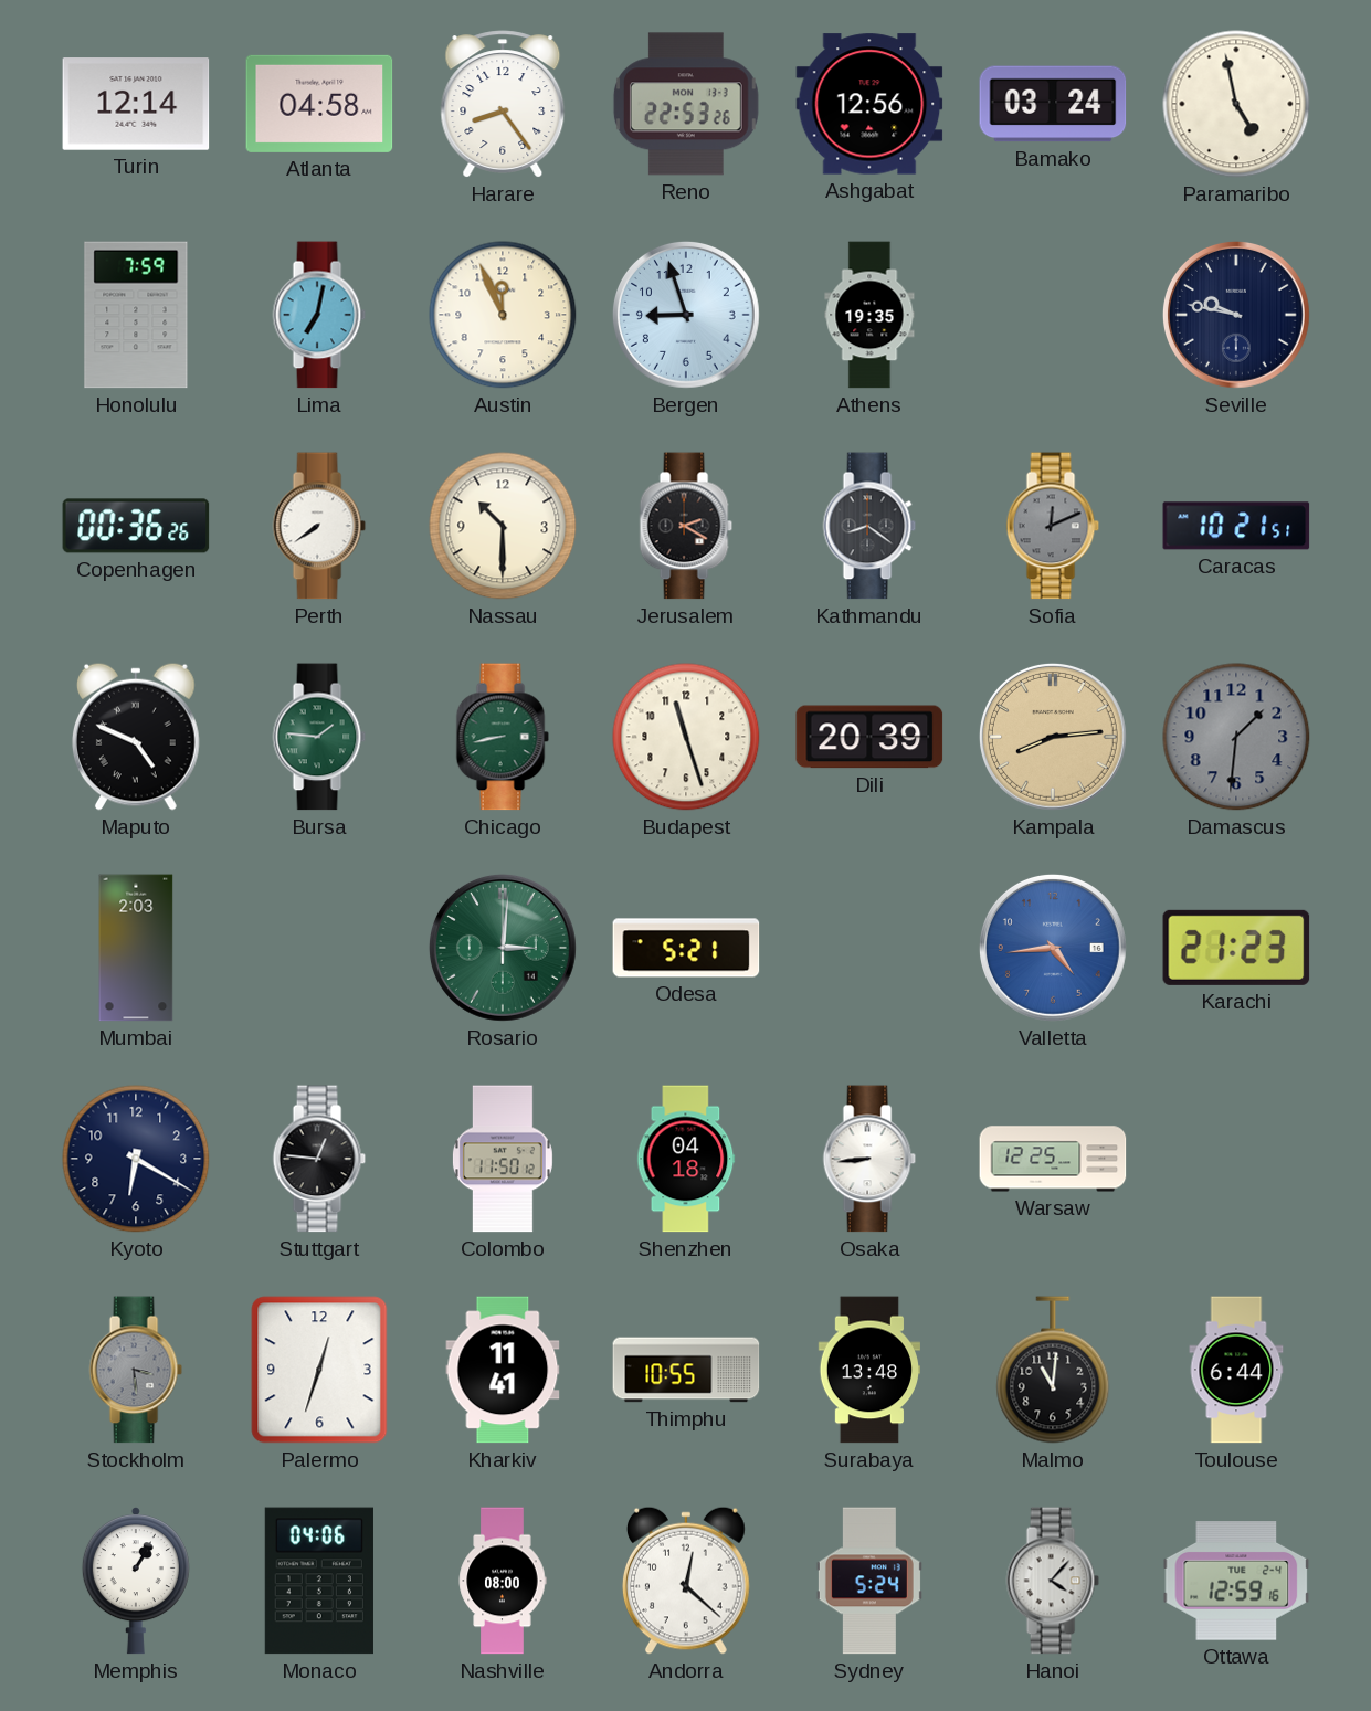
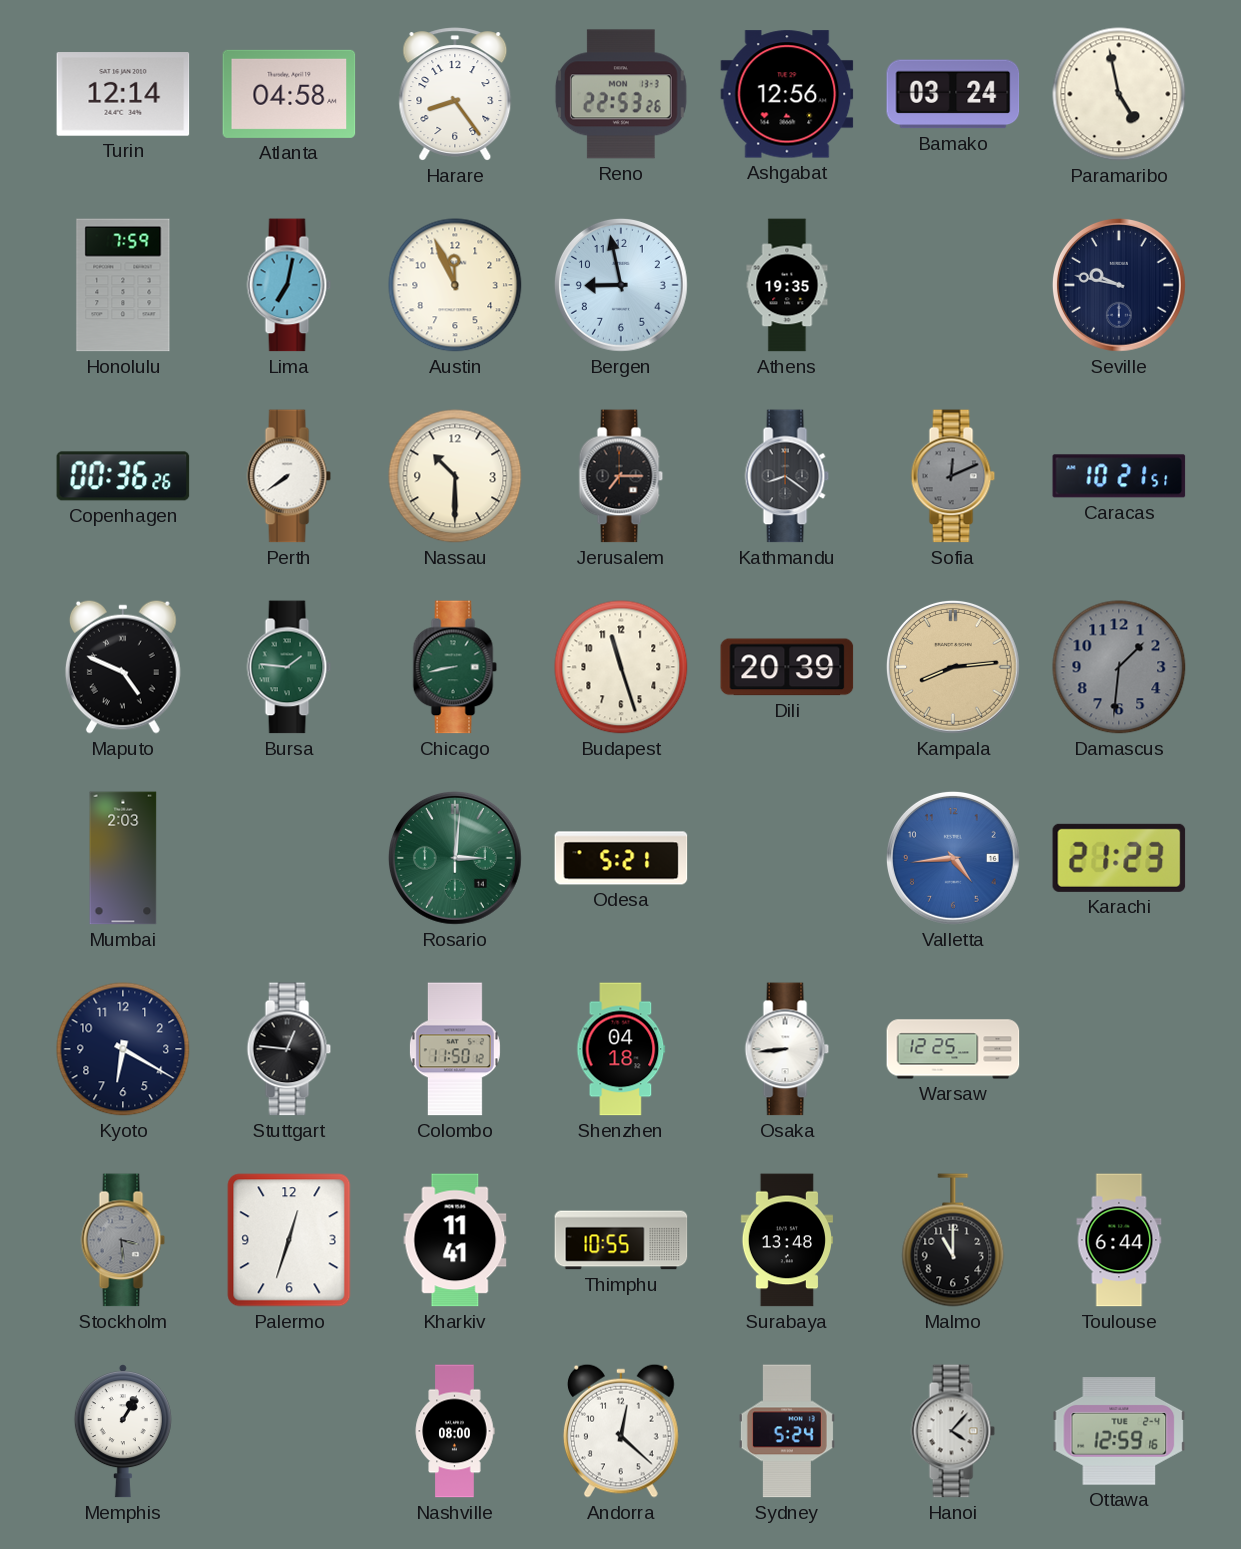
Bergen: 8:57 -> 8:58
Jerusalem: 2:20 -> 7:15
Malmo: 11:01 -> 11:00
Monaco: 04:06 -> none
